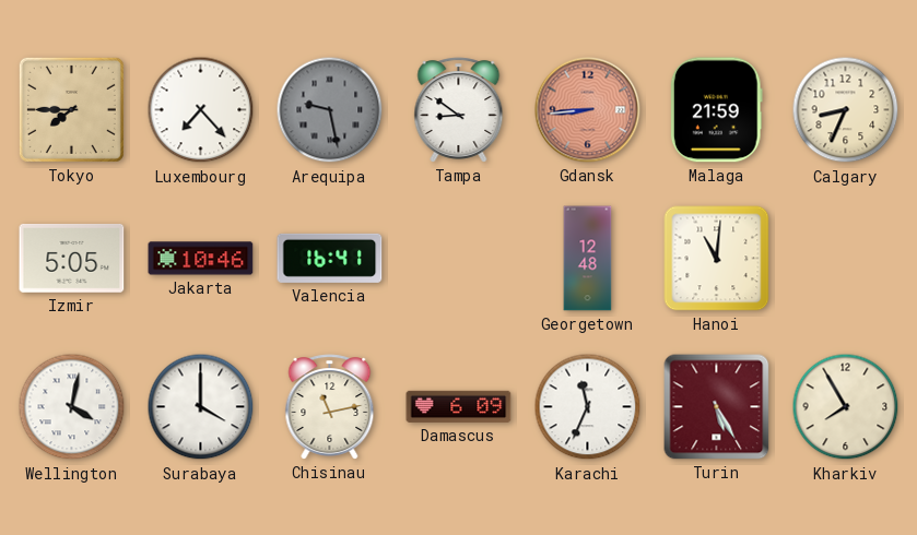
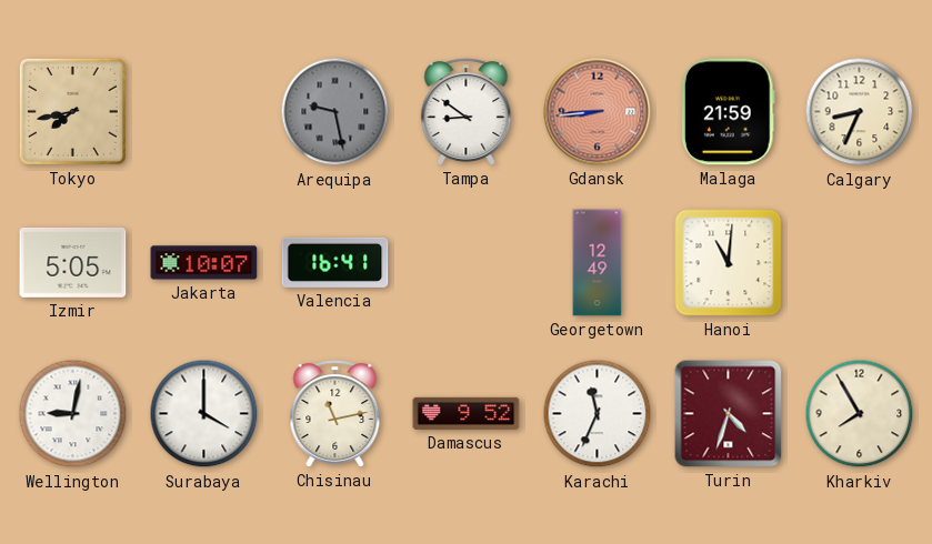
Tokyo: 7:45 -> 7:43
Luxembourg: 7:23 -> none
Jakarta: 10:46 -> 10:07
Georgetown: 12:48 -> 12:49
Wellington: 4:02 -> 9:02
Damascus: 6:09 -> 9:52
Turin: 5:25 -> 4:33
